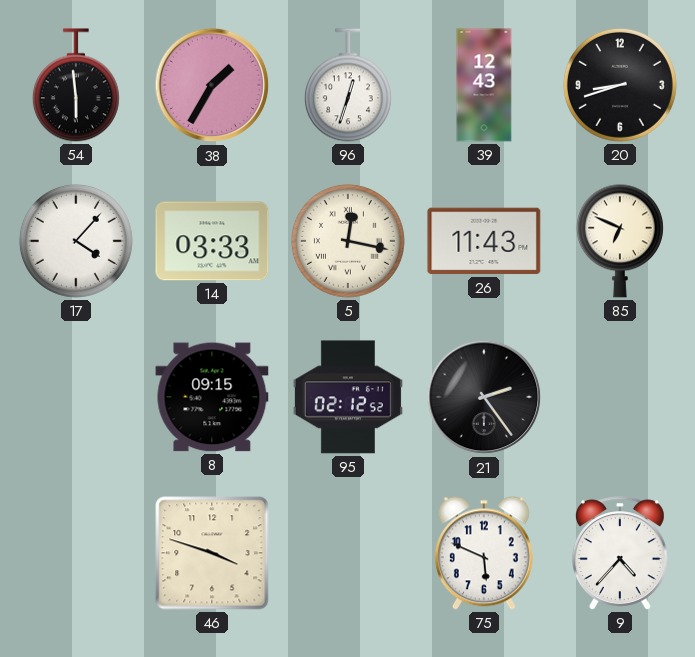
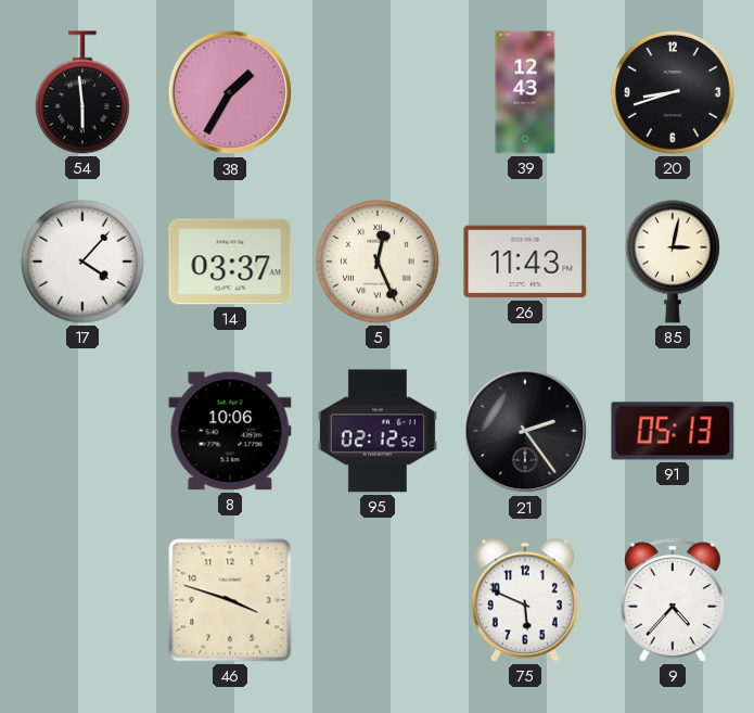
96: 12:33 -> none
14: 03:33 -> 03:37
5: 12:17 -> 12:26
85: 6:49 -> 3:02
8: 09:15 -> 10:06
91: none -> 05:13
